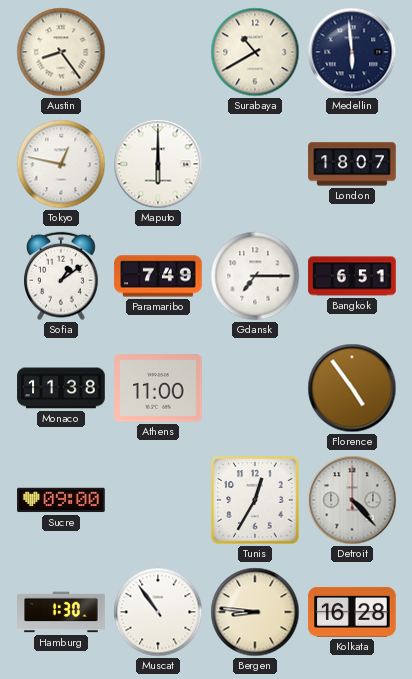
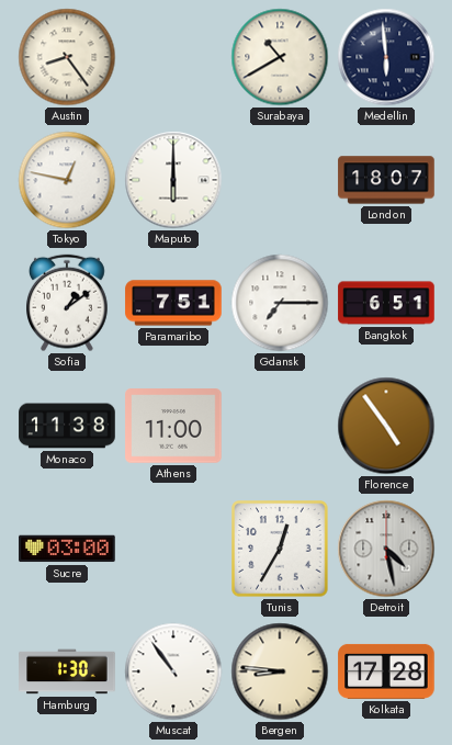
Paramaribo: 7:49 -> 7:51
Sucre: 09:00 -> 03:00
Detroit: 4:23 -> 4:28
Kolkata: 16:28 -> 17:28
